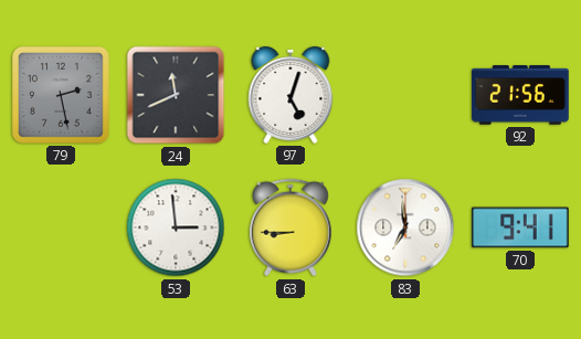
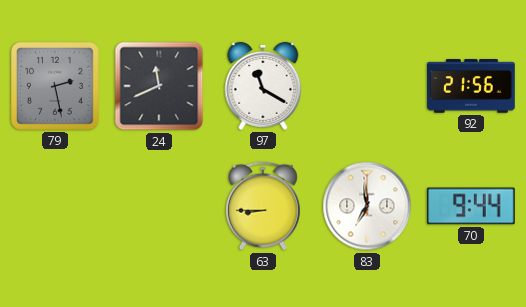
97: 5:03 -> 11:20
53: 2:59 -> none
70: 9:41 -> 9:44
